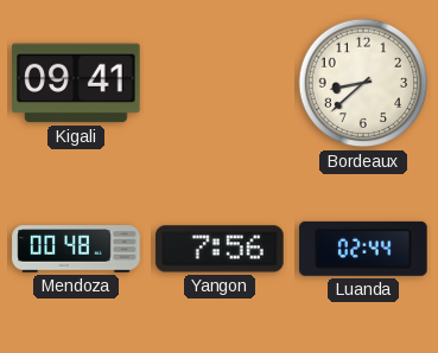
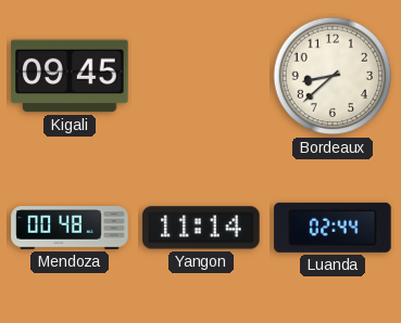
Kigali: 09:41 -> 09:45
Yangon: 7:56 -> 11:14
